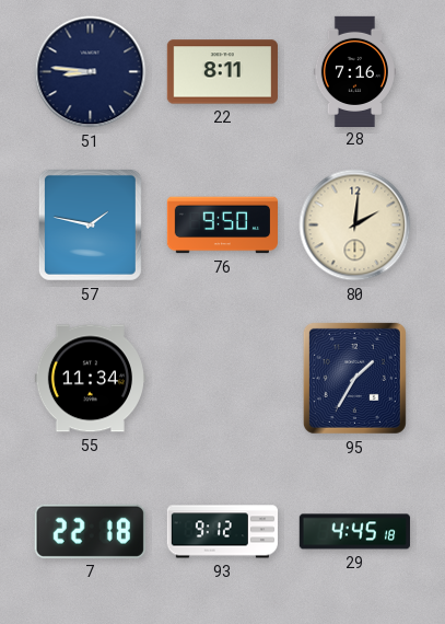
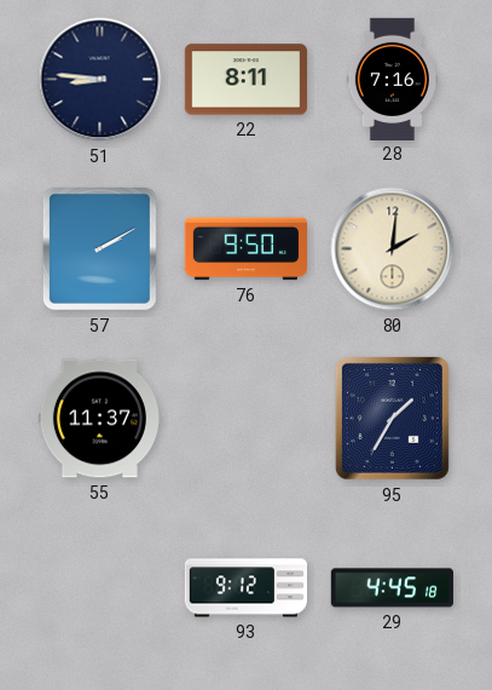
57: 1:47 -> 2:10
55: 11:34 -> 11:37
7: 22:18 -> none
